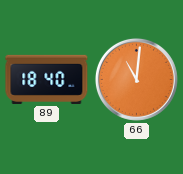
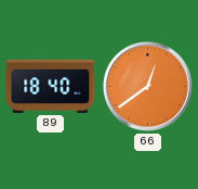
66: 11:01 -> 12:39
